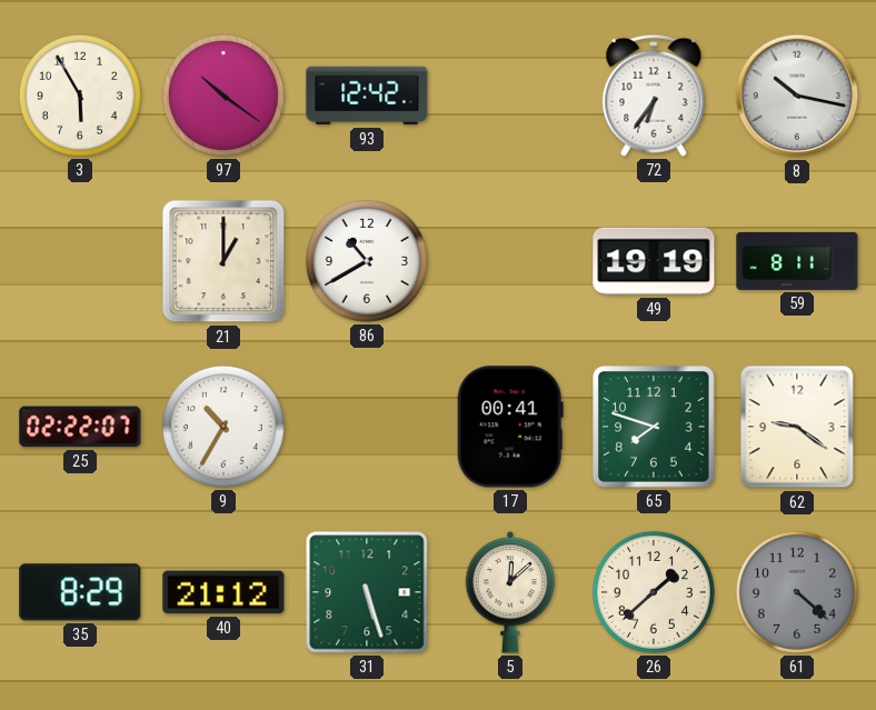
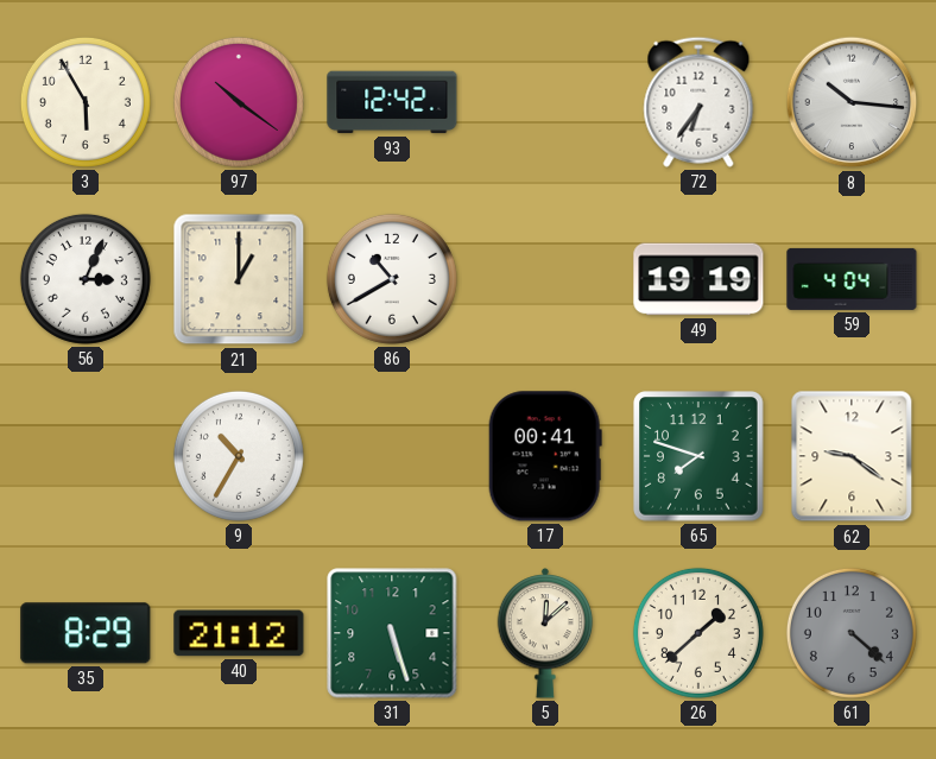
8: 10:17 -> 10:16
56: none -> 3:04
59: 8:11 -> 4:04
25: 02:22 -> none
